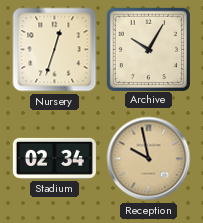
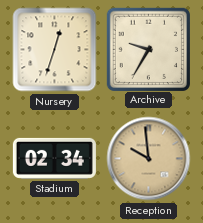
Archive: 10:05 -> 9:35
Reception: 9:58 -> 9:59
